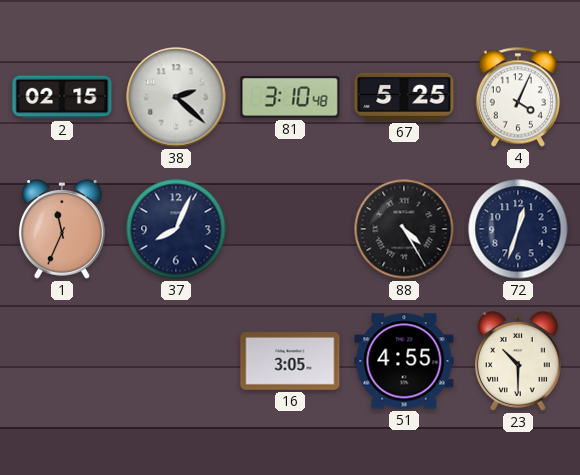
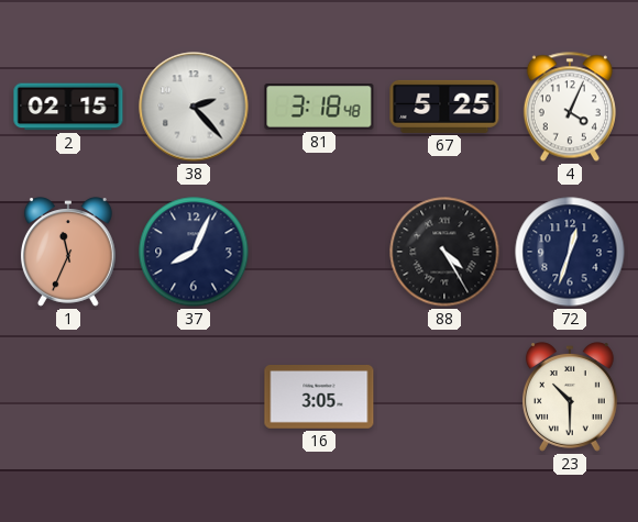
38: 2:22 -> 2:23
81: 3:10 -> 3:18
51: 4:55 -> none
